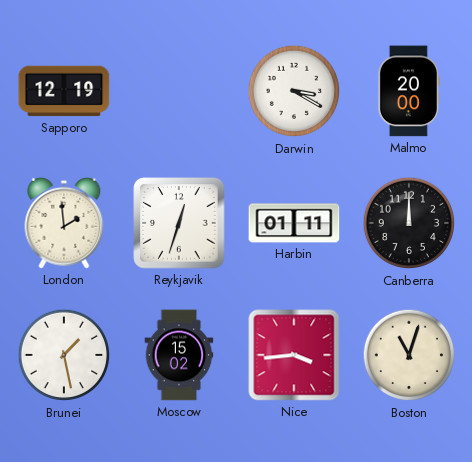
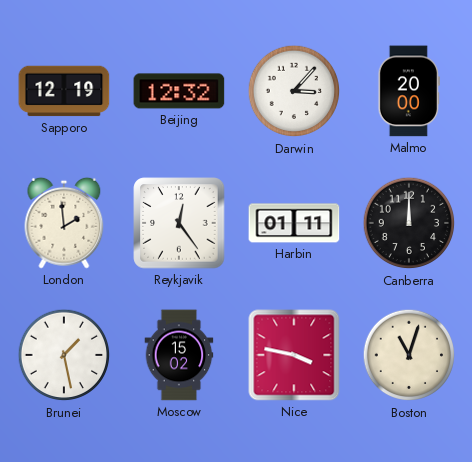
Beijing: none -> 12:32
Darwin: 3:20 -> 3:07
Reykjavik: 12:33 -> 12:24
Nice: 3:44 -> 3:47
